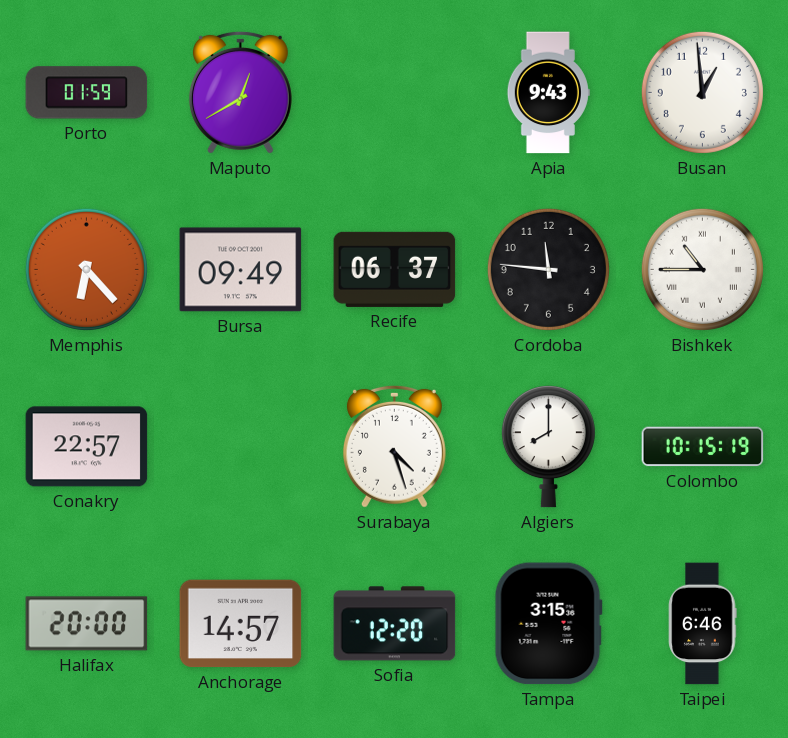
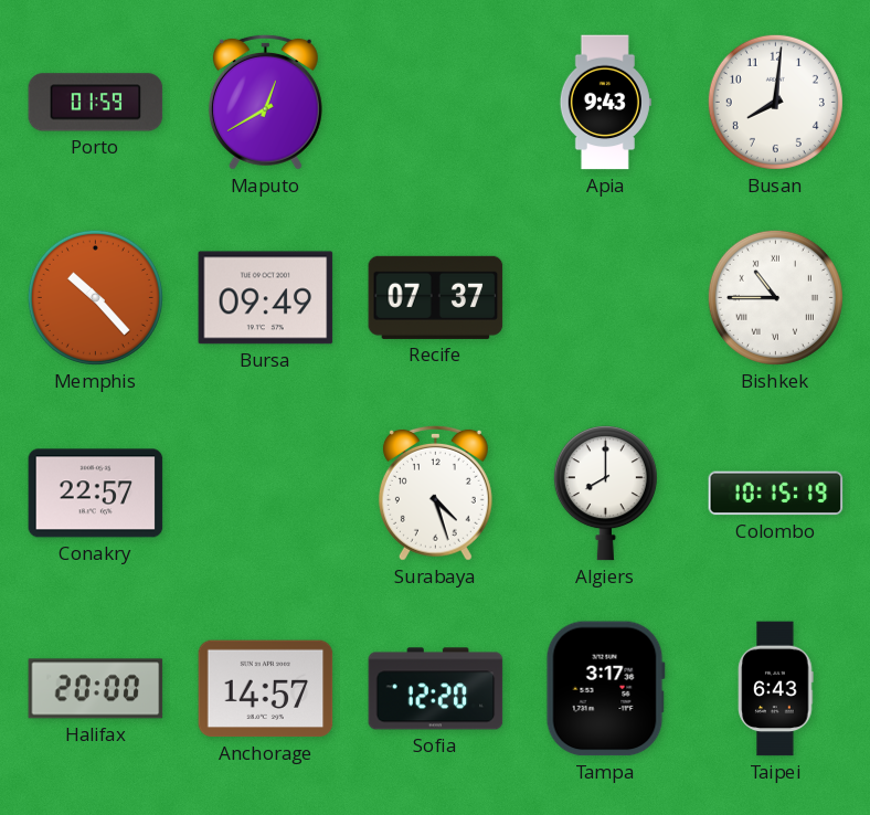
Busan: 12:59 -> 8:01
Memphis: 6:23 -> 10:23
Recife: 06:37 -> 07:37
Cordoba: 11:46 -> none
Tampa: 3:15 -> 3:17
Taipei: 6:46 -> 6:43
